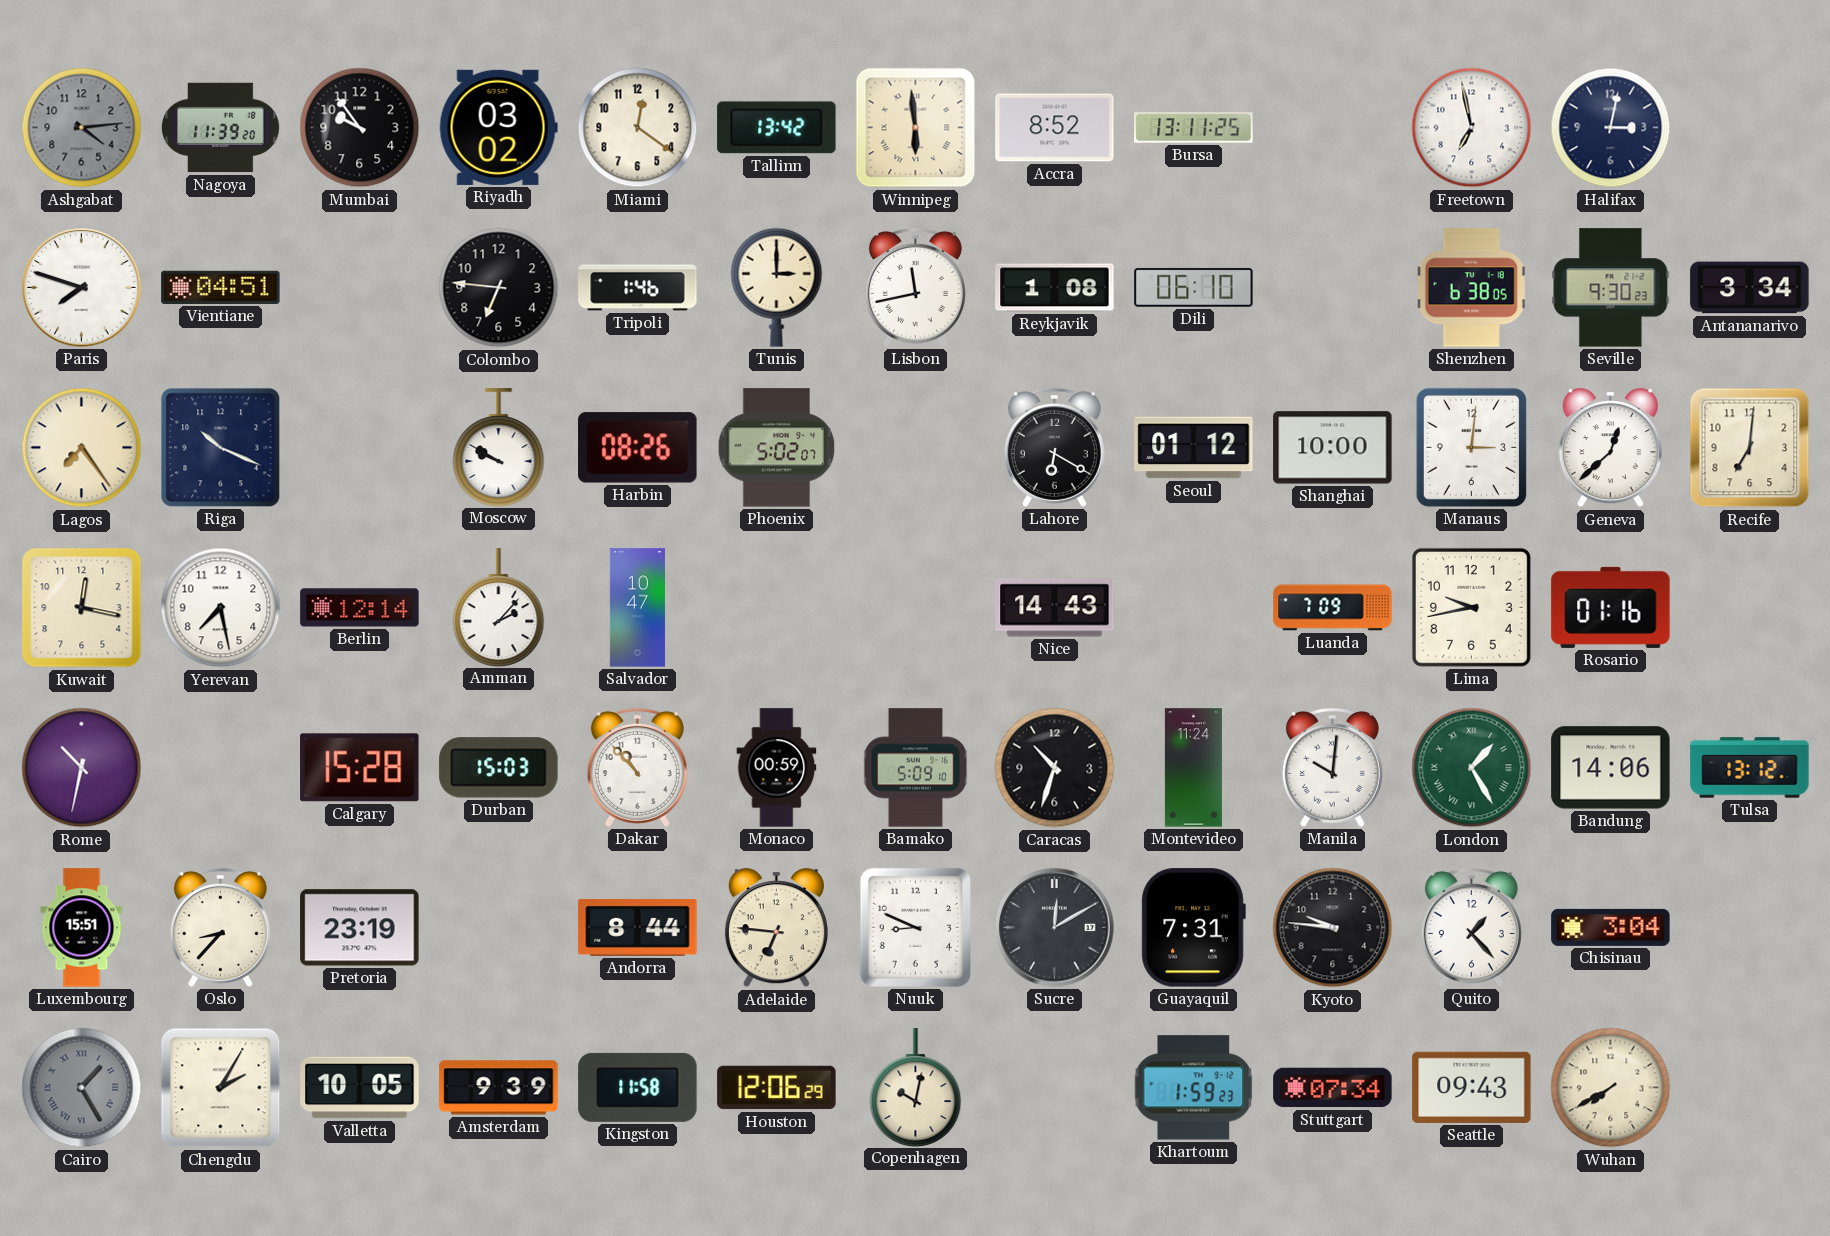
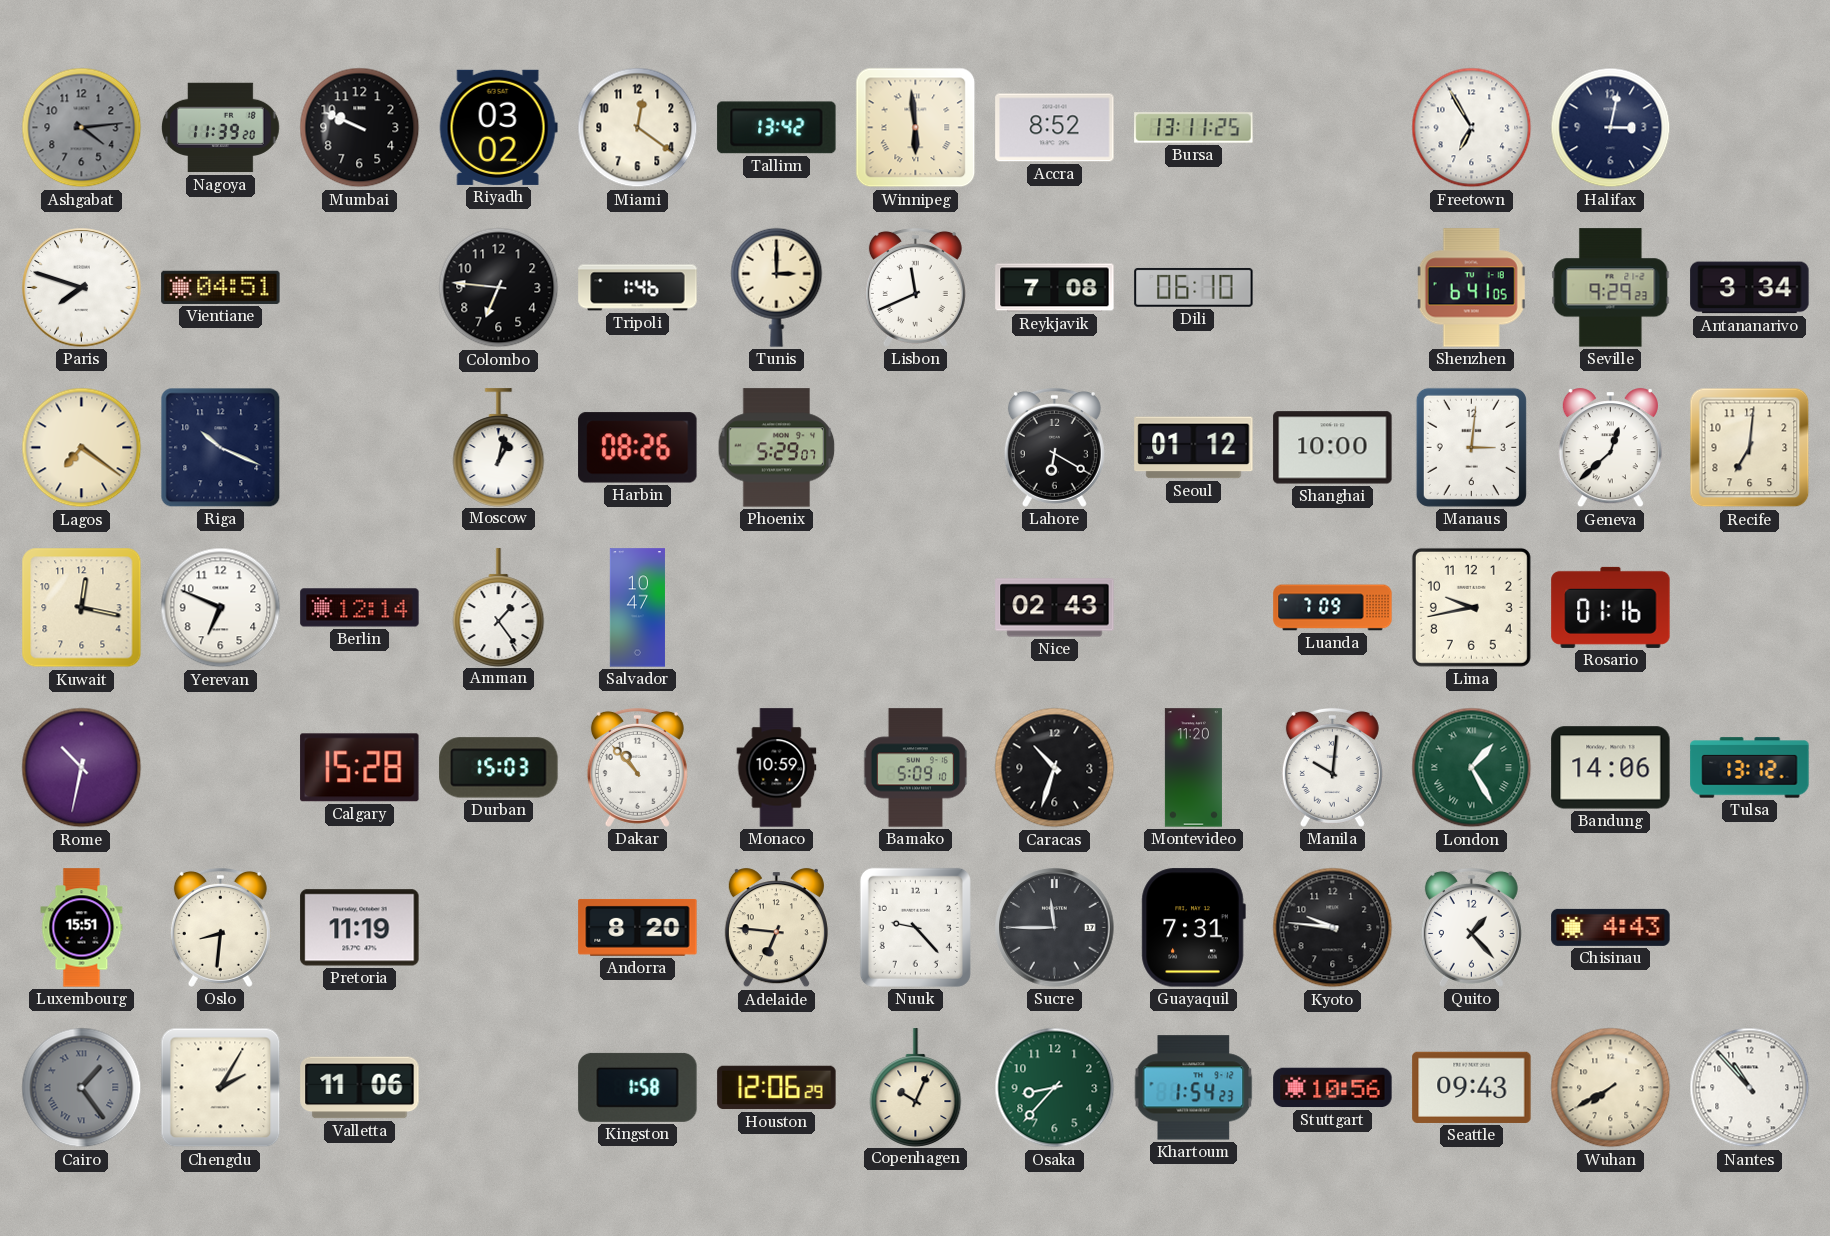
Mumbai: 9:54 -> 9:49
Freetown: 6:58 -> 6:55
Lisbon: 11:43 -> 11:41
Reykjavik: 1:08 -> 7:08
Shenzhen: 6:38 -> 6:41
Seville: 9:30 -> 9:29
Lagos: 7:24 -> 7:21
Moscow: 9:50 -> 1:02
Phoenix: 5:02 -> 5:29
Yerevan: 7:28 -> 6:49
Amman: 2:07 -> 1:24
Nice: 14:43 -> 02:43
Monaco: 00:59 -> 10:59
Montevideo: 11:24 -> 11:20
Oslo: 8:37 -> 8:31
Pretoria: 23:19 -> 11:19
Andorra: 8:44 -> 8:20
Nuuk: 8:49 -> 9:23
Sucre: 12:10 -> 11:45
Chisinau: 3:04 -> 4:43
Cairo: 1:25 -> 1:24
Valletta: 10:05 -> 11:06
Amsterdam: 9:39 -> none
Kingston: 11:58 -> 1:58
Copenhagen: 10:02 -> 10:04
Osaka: none -> 8:37
Khartoum: 1:59 -> 1:54
Stuttgart: 07:34 -> 10:56
Nantes: none -> 10:53
